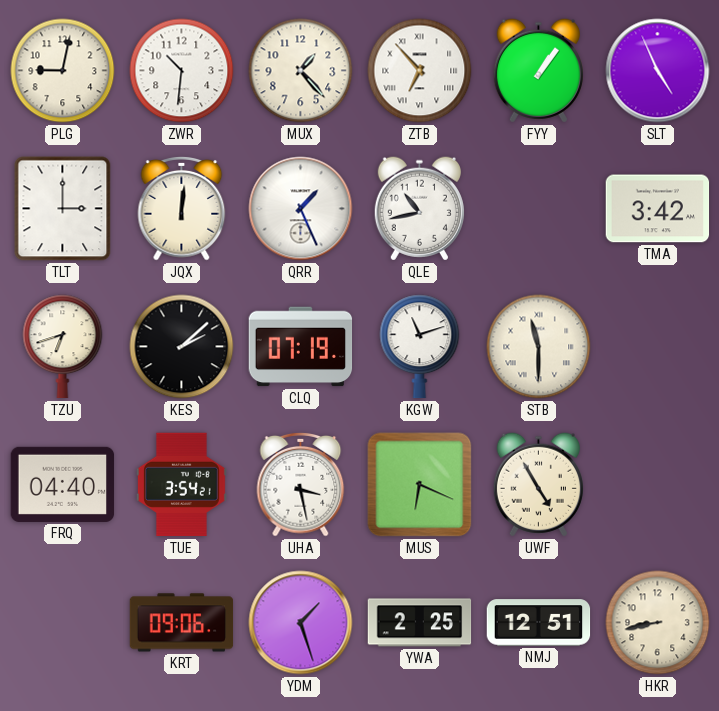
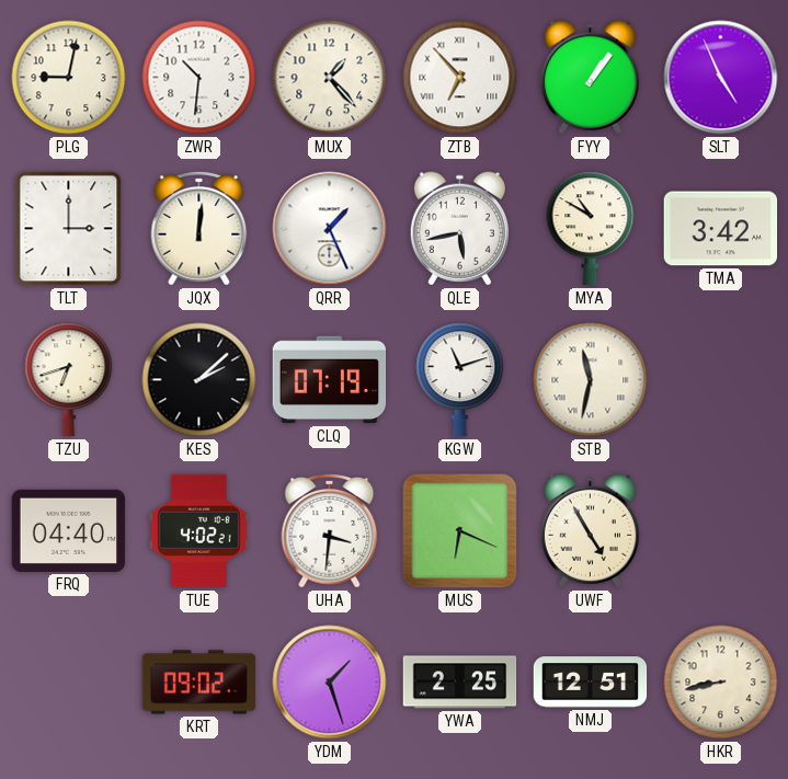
QLE: 10:43 -> 5:43
MYA: none -> 10:50
STB: 11:30 -> 11:32
TUE: 3:54 -> 4:02
UHA: 3:28 -> 3:31
KRT: 09:06 -> 09:02
